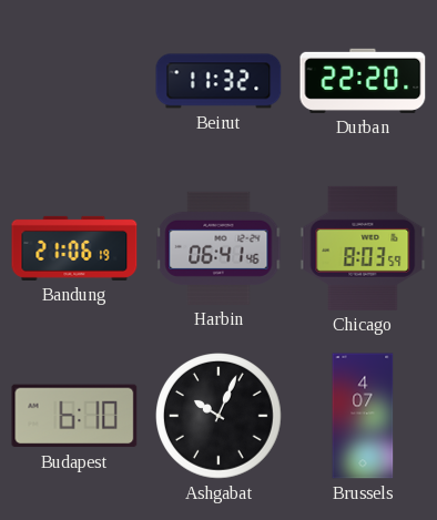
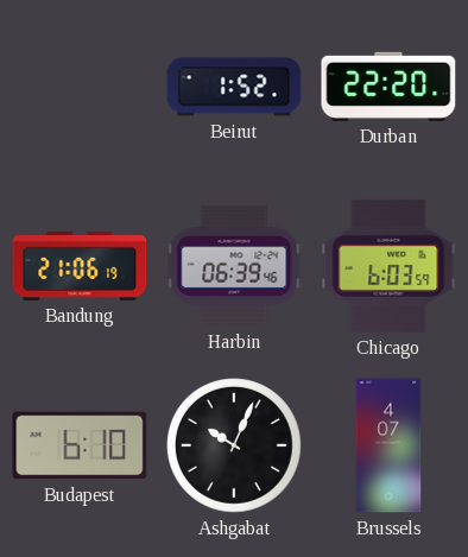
Beirut: 11:32 -> 1:52
Harbin: 06:41 -> 06:39
Chicago: 8:03 -> 6:03
